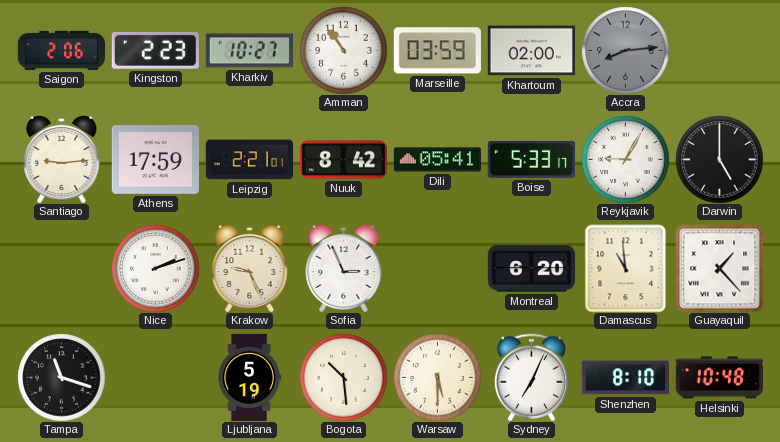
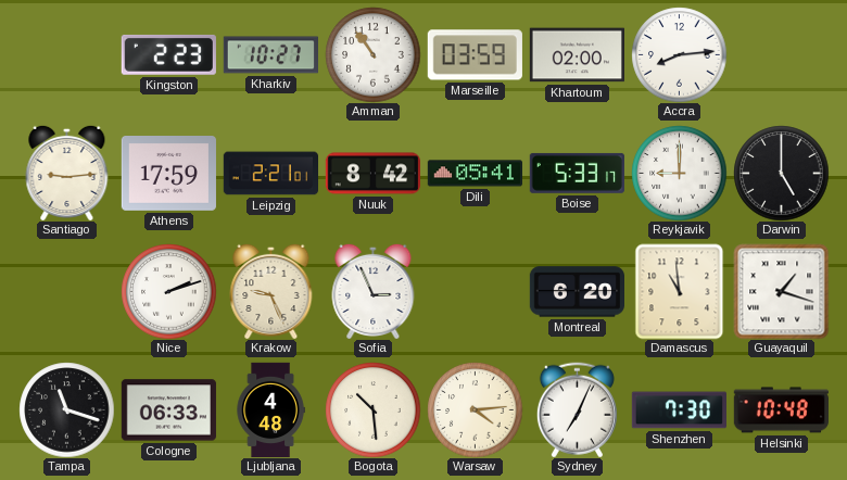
Saigon: 2:06 -> none
Accra dial: grey -> white
Reykjavik: 9:05 -> 9:00
Guayaquil: 1:23 -> 1:18
Cologne: none -> 06:33
Ljubljana: 5:19 -> 4:48
Warsaw: 5:30 -> 4:14
Shenzhen: 8:10 -> 7:30
